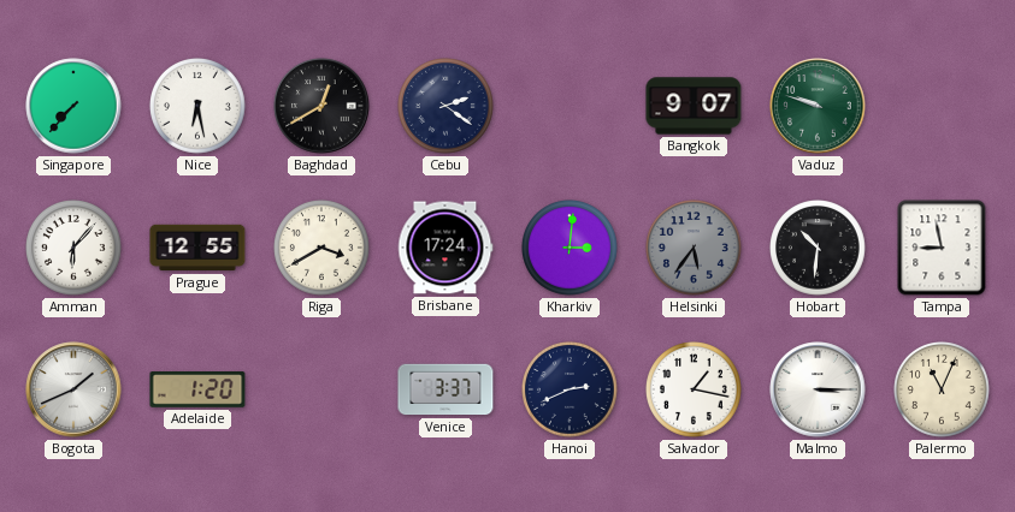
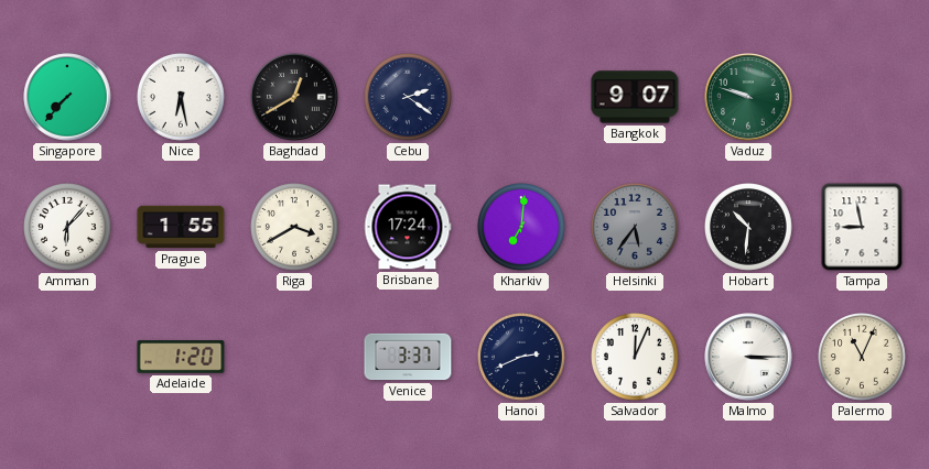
Prague: 12:55 -> 1:55
Kharkiv: 3:01 -> 7:01
Bogota: 1:41 -> none
Salvador: 1:17 -> 12:04
